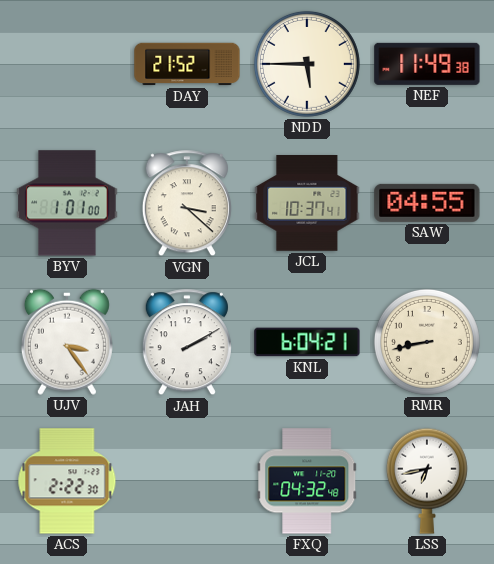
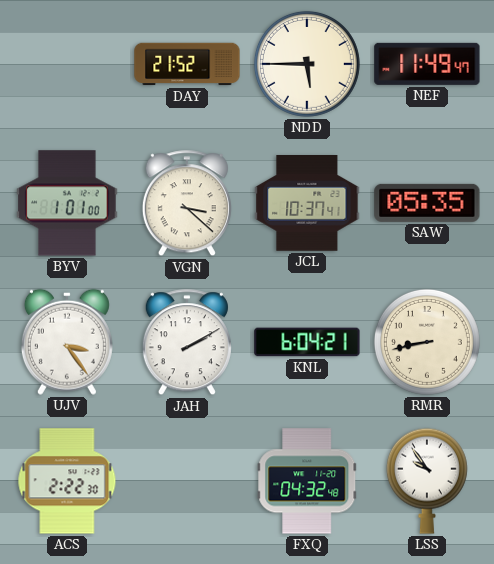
NEF: 11:49:38 -> 11:49:47
SAW: 04:55 -> 05:35
LSS: 6:43 -> 9:54
